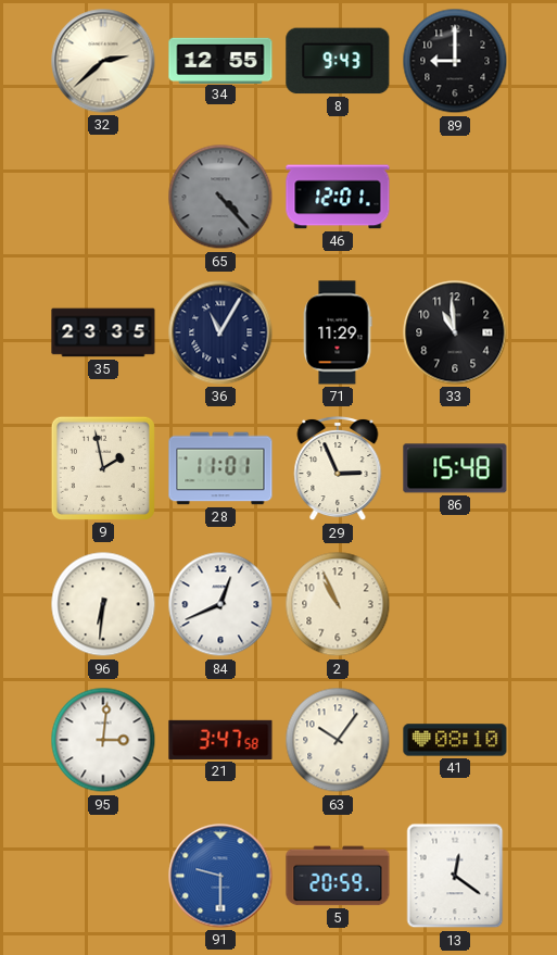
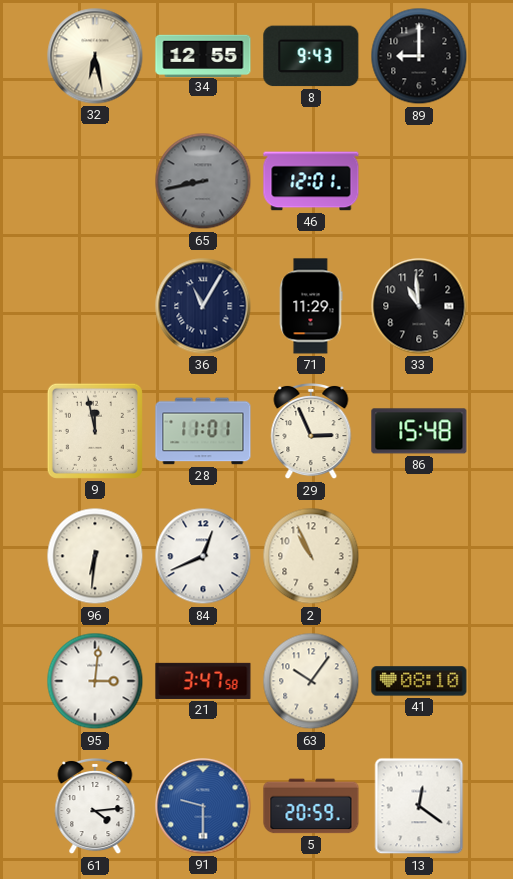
32: 2:38 -> 6:28
65: 4:23 -> 8:43
35: 23:35 -> none
9: 1:58 -> 11:58
61: none -> 4:14
